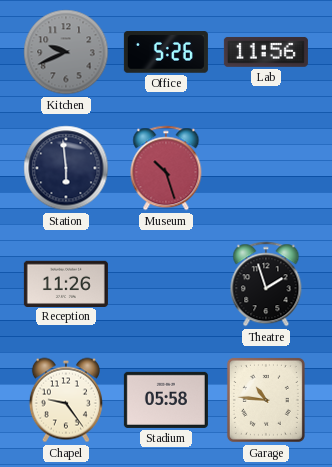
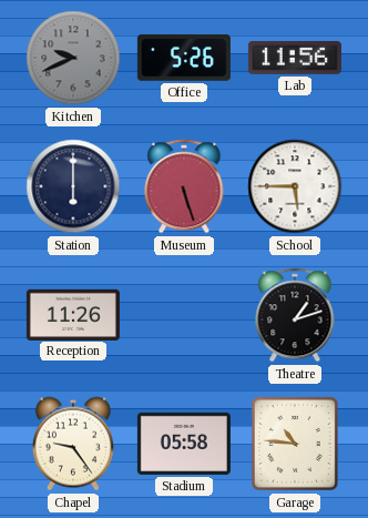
Station: 5:59 -> 6:00
Museum: 10:27 -> 5:27
School: none -> 5:45
Theatre: 1:57 -> 1:12
